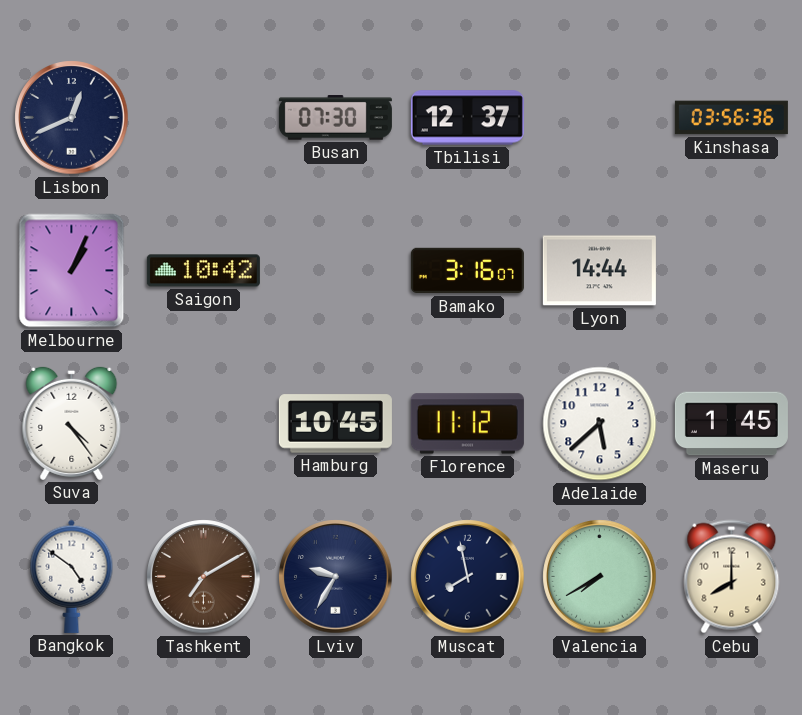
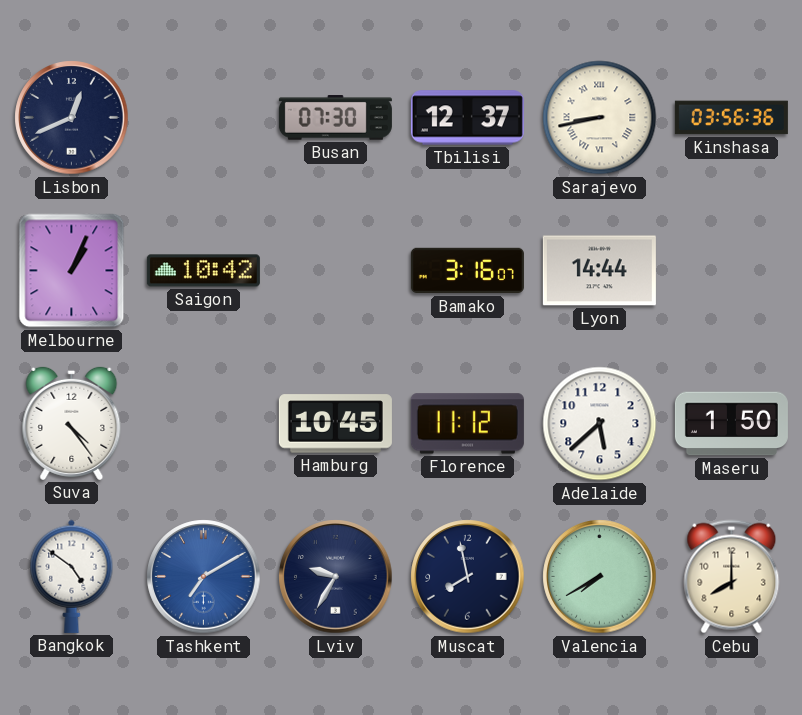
Sarajevo: none -> 8:43
Maseru: 1:45 -> 1:50
Tashkent dial: brown -> blue
